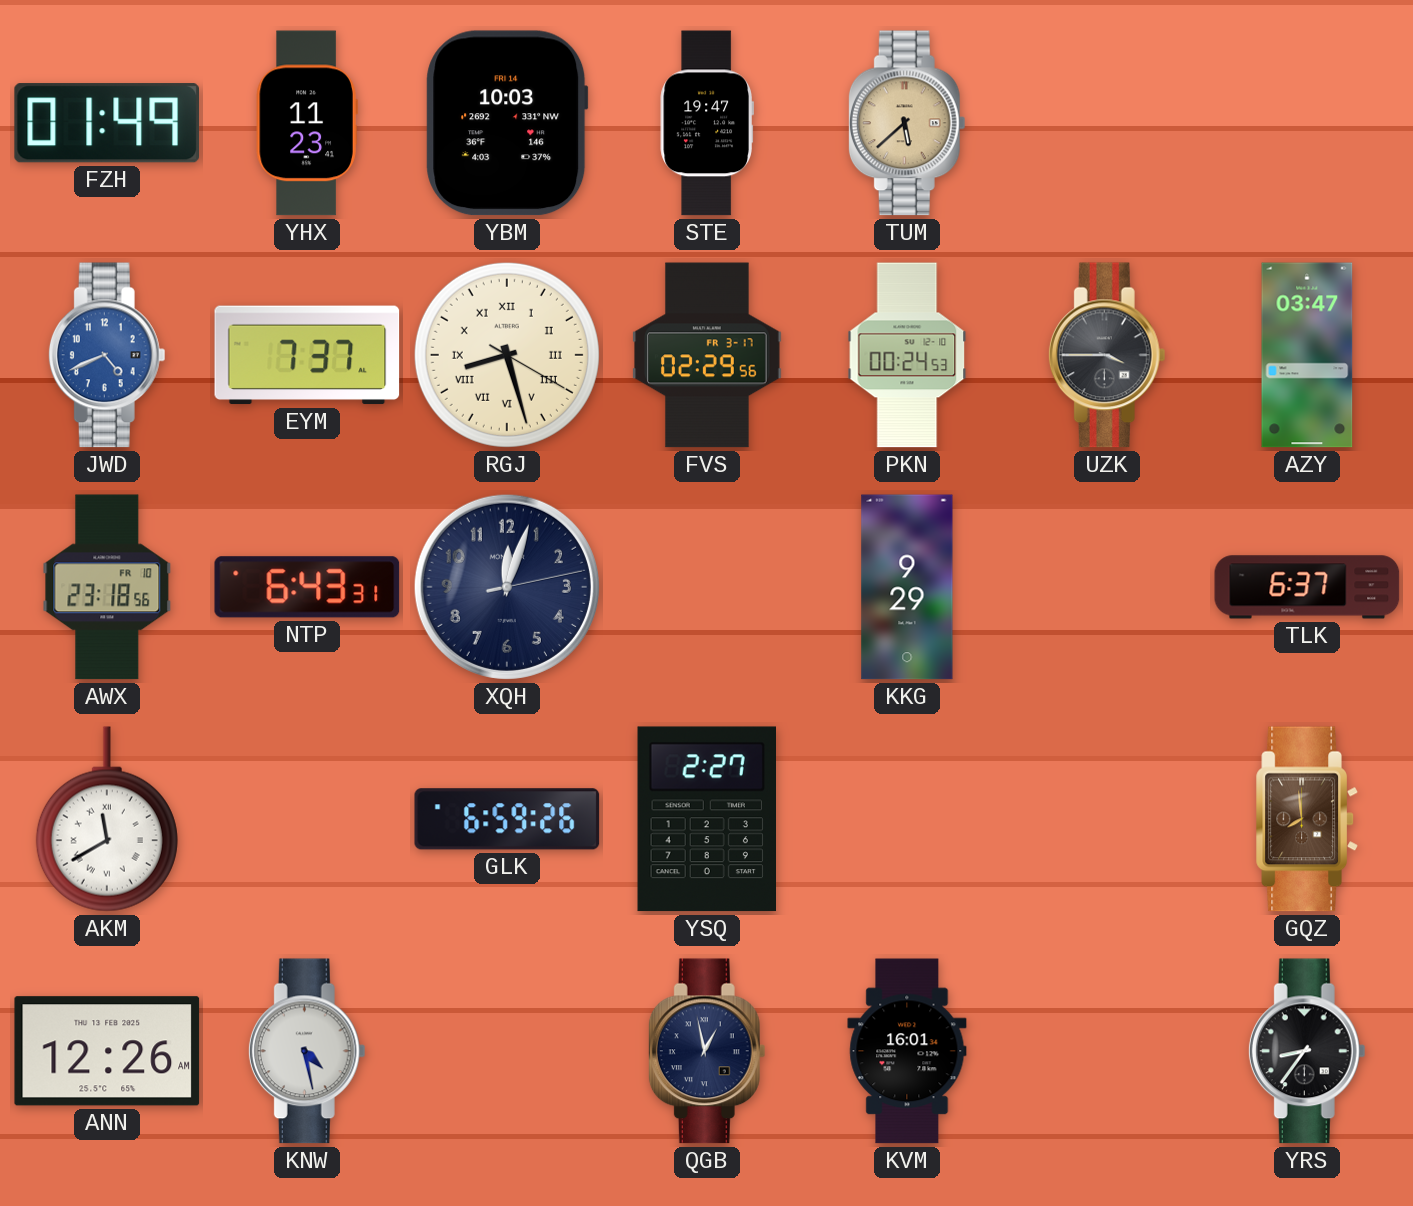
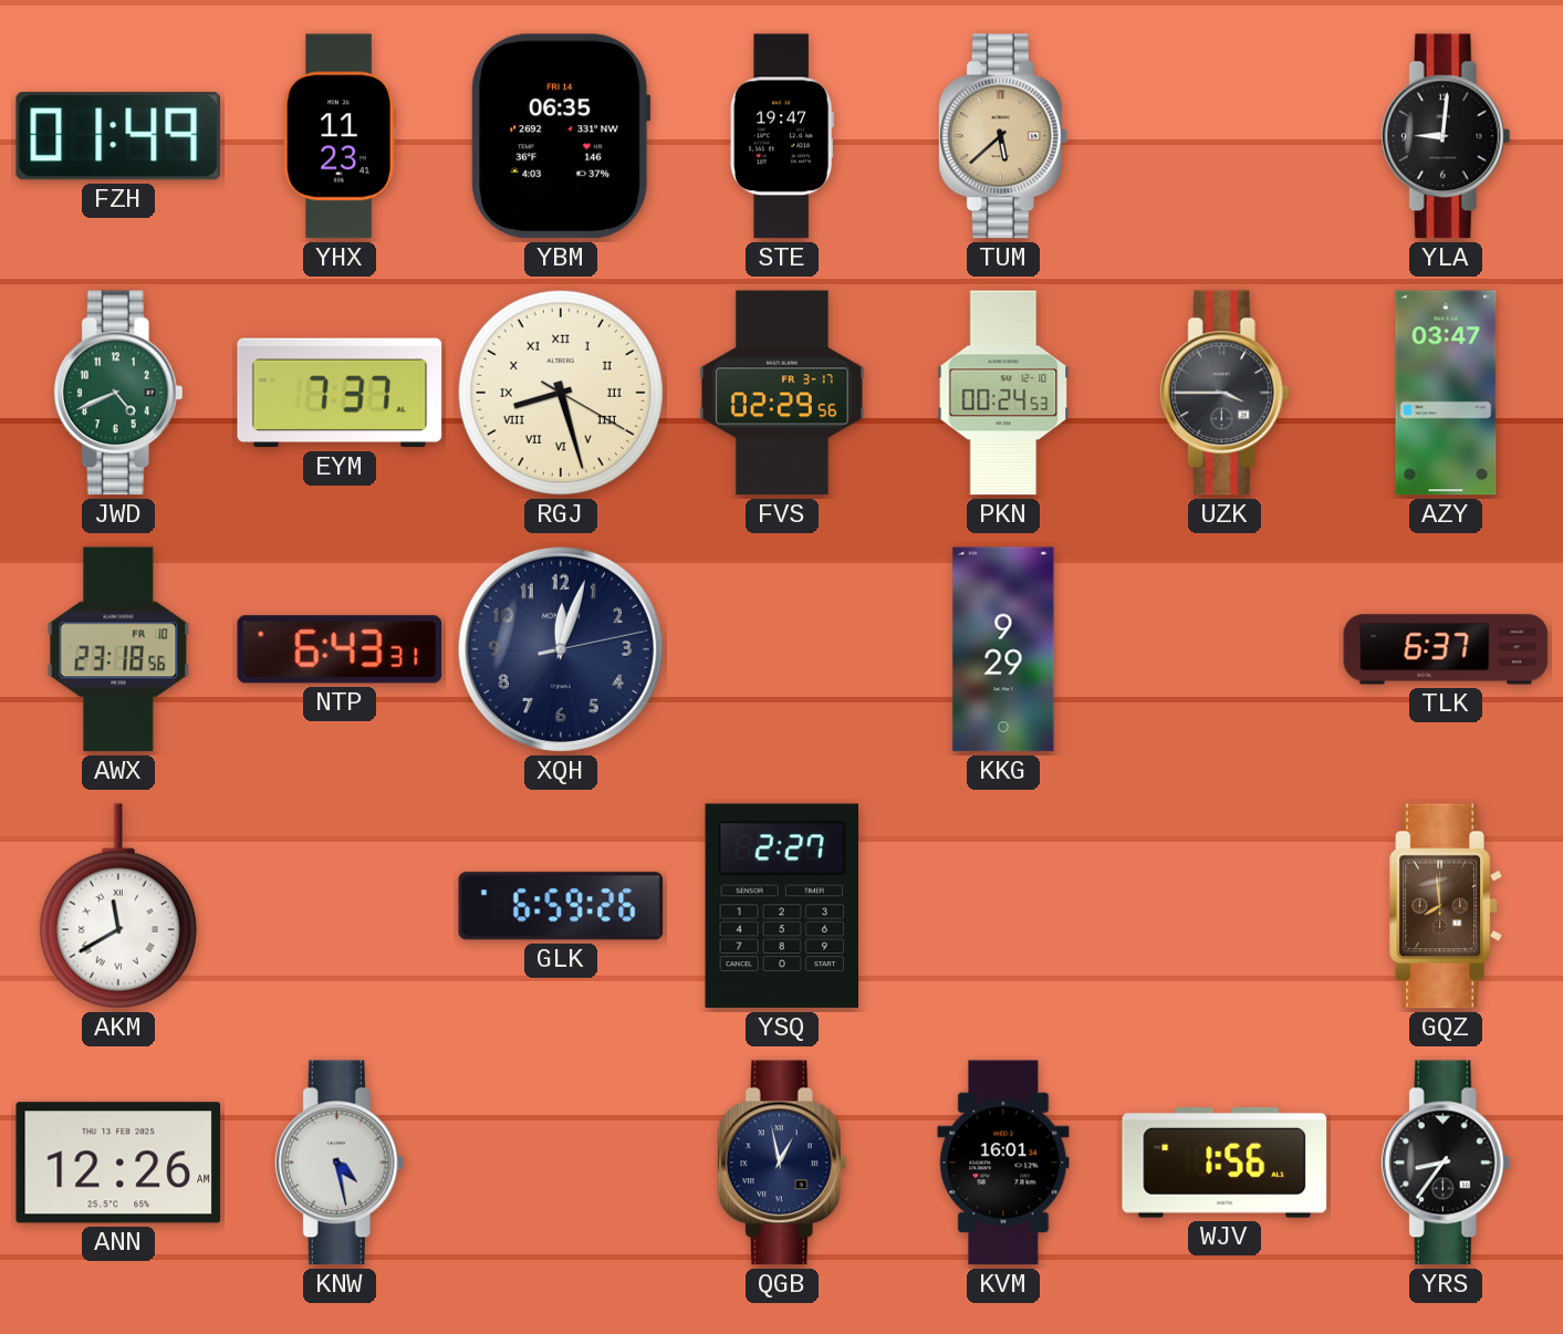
YBM: 10:03 -> 06:35
YLA: none -> 9:01
JWD dial: blue -> green
WJV: none -> 1:56
